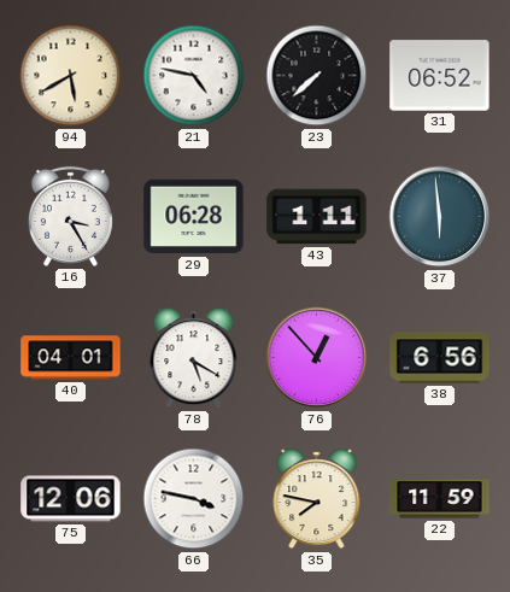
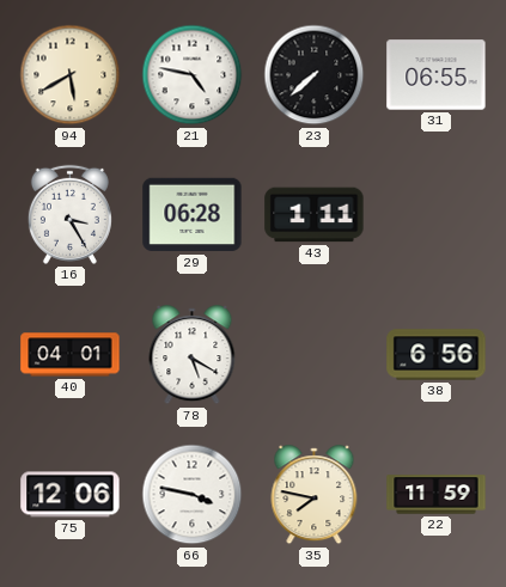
31: 06:52 -> 06:55
37: 5:59 -> none
76: 12:53 -> none
